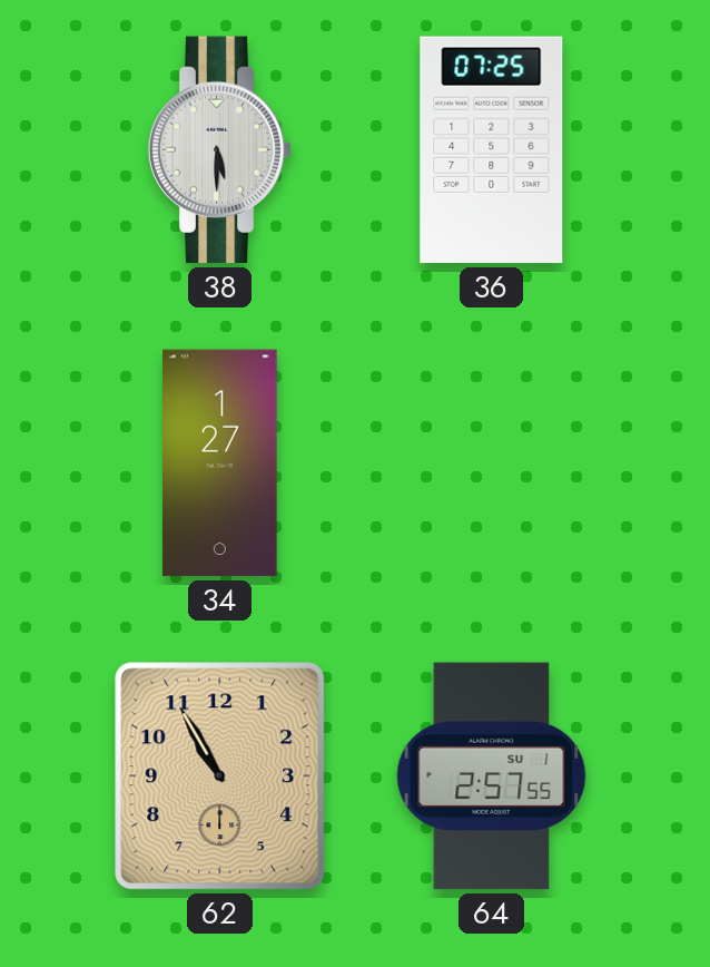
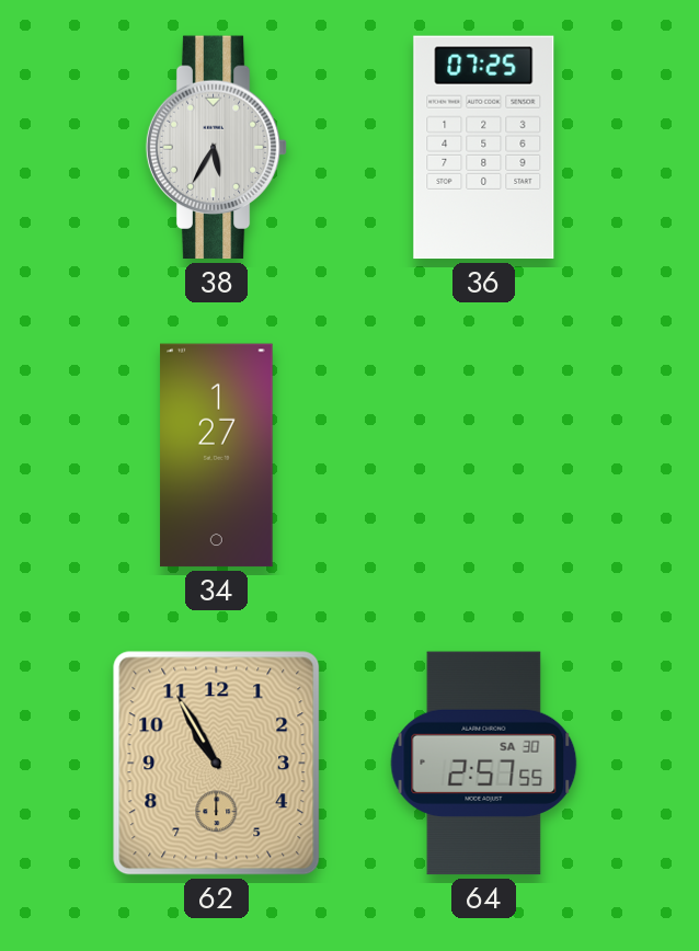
38: 5:30 -> 5:35
64 date: SU 1 -> SA 30
